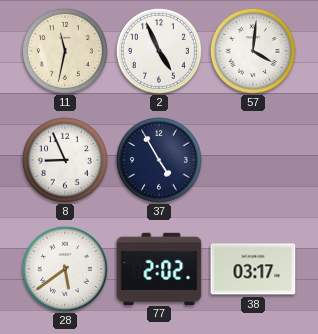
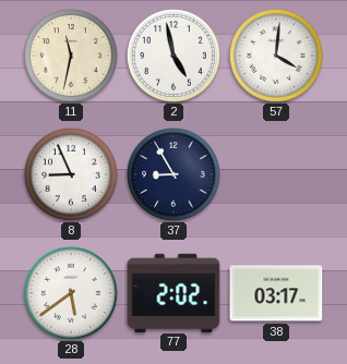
2: 4:56 -> 4:58
37: 4:55 -> 8:55
